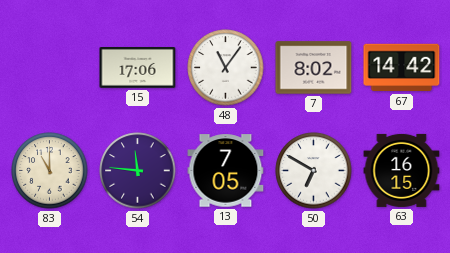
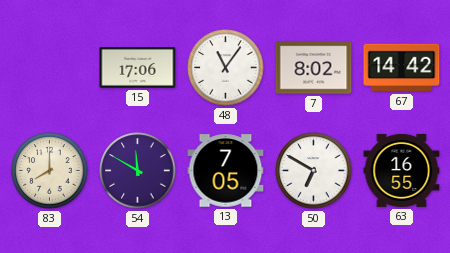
83: 11:00 -> 8:00
54: 11:46 -> 11:50
63: 16:15 -> 16:55
